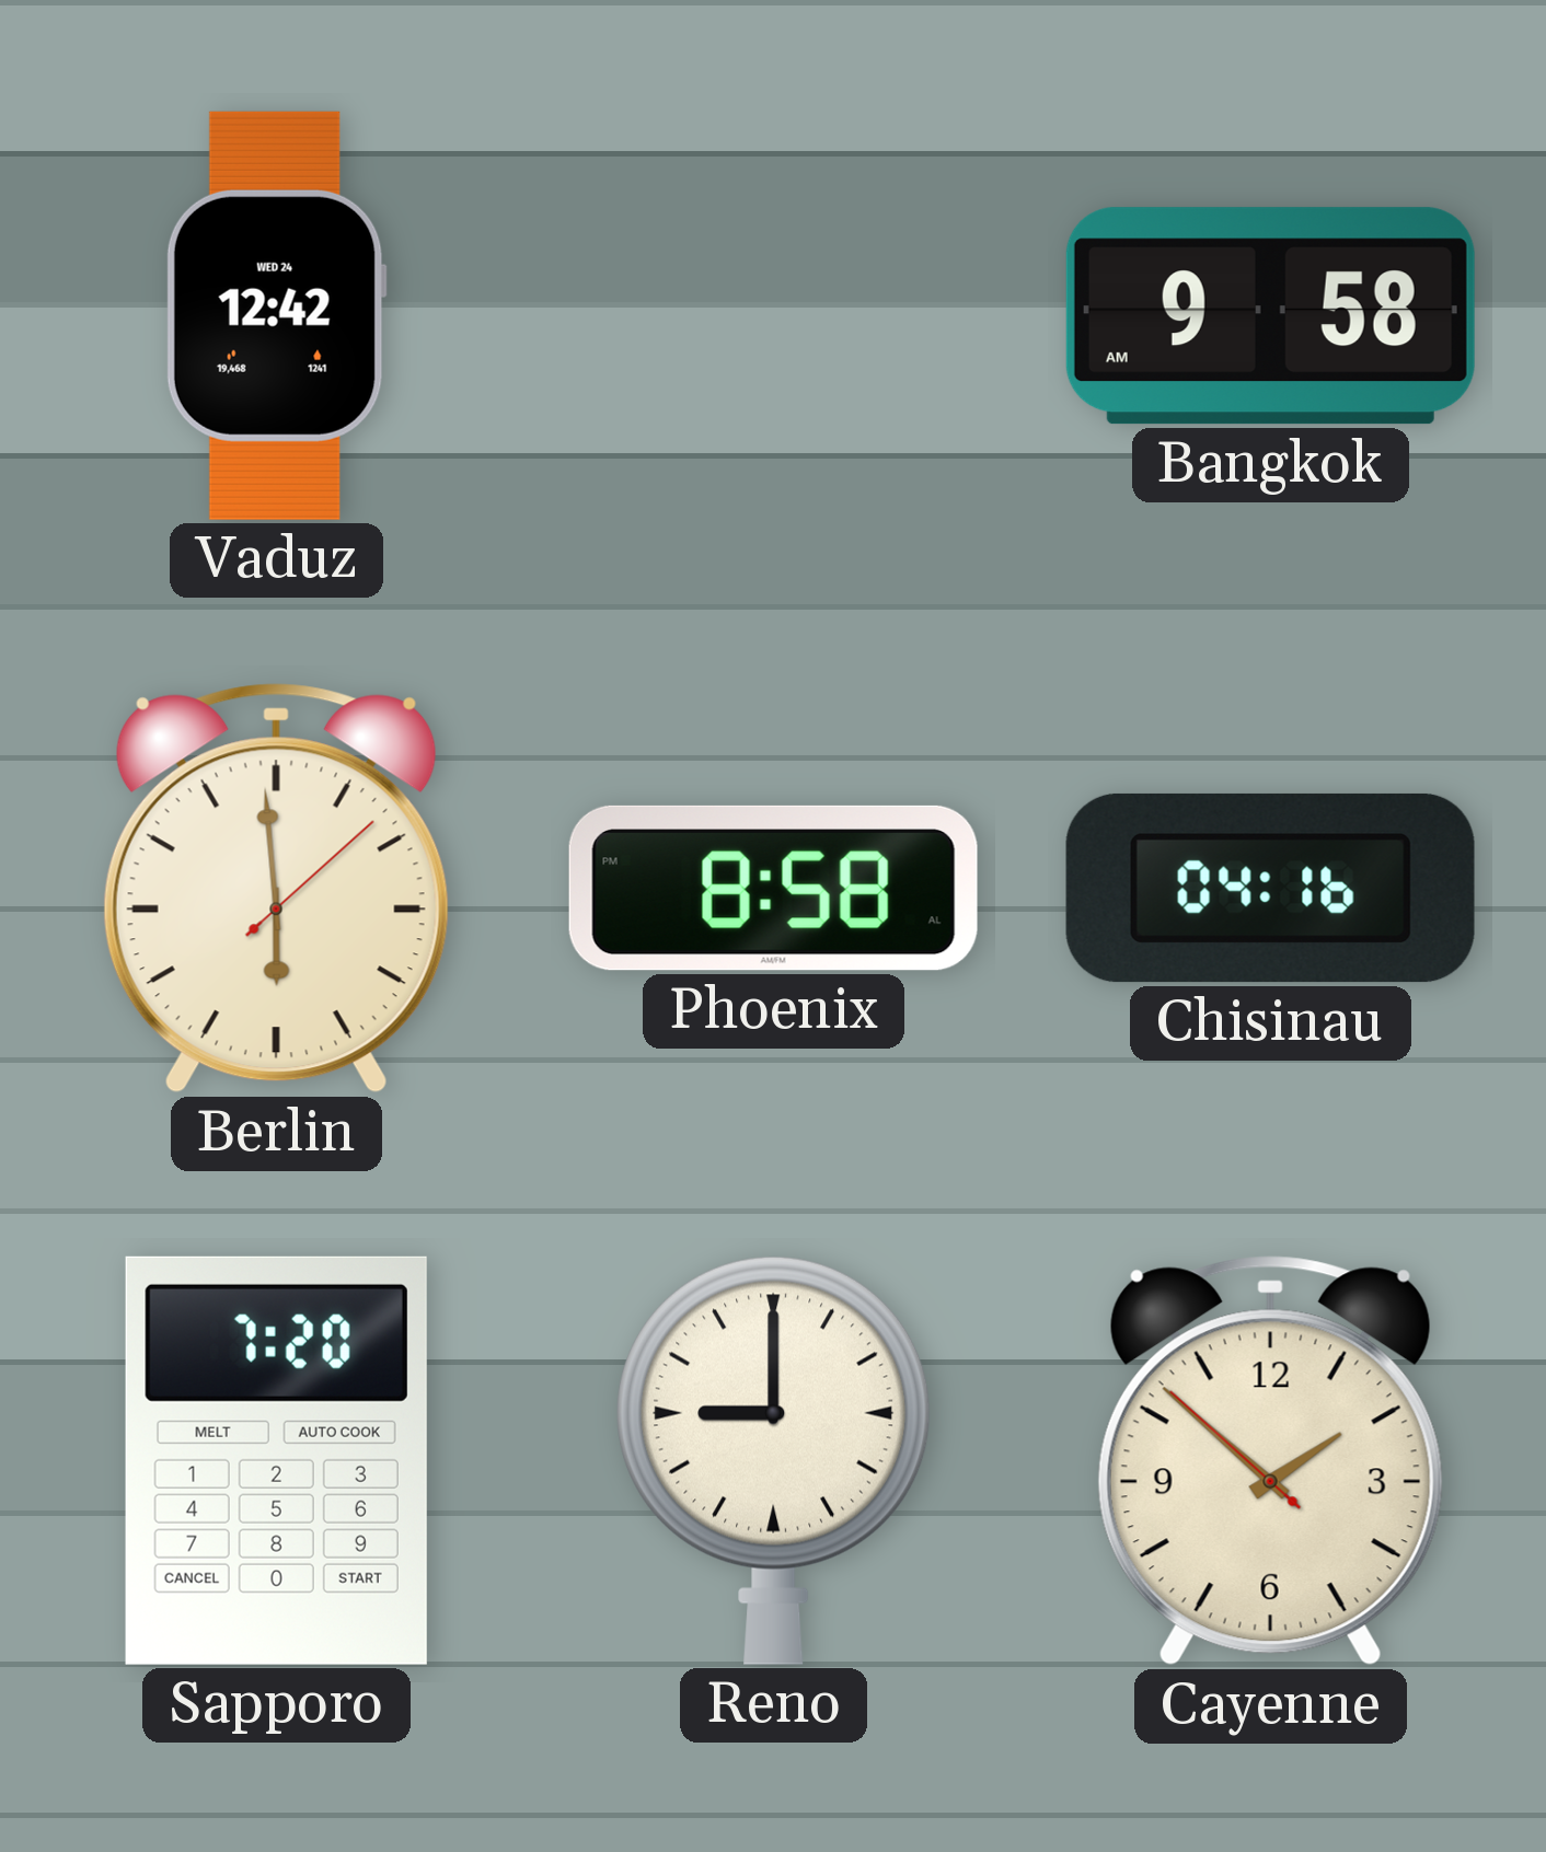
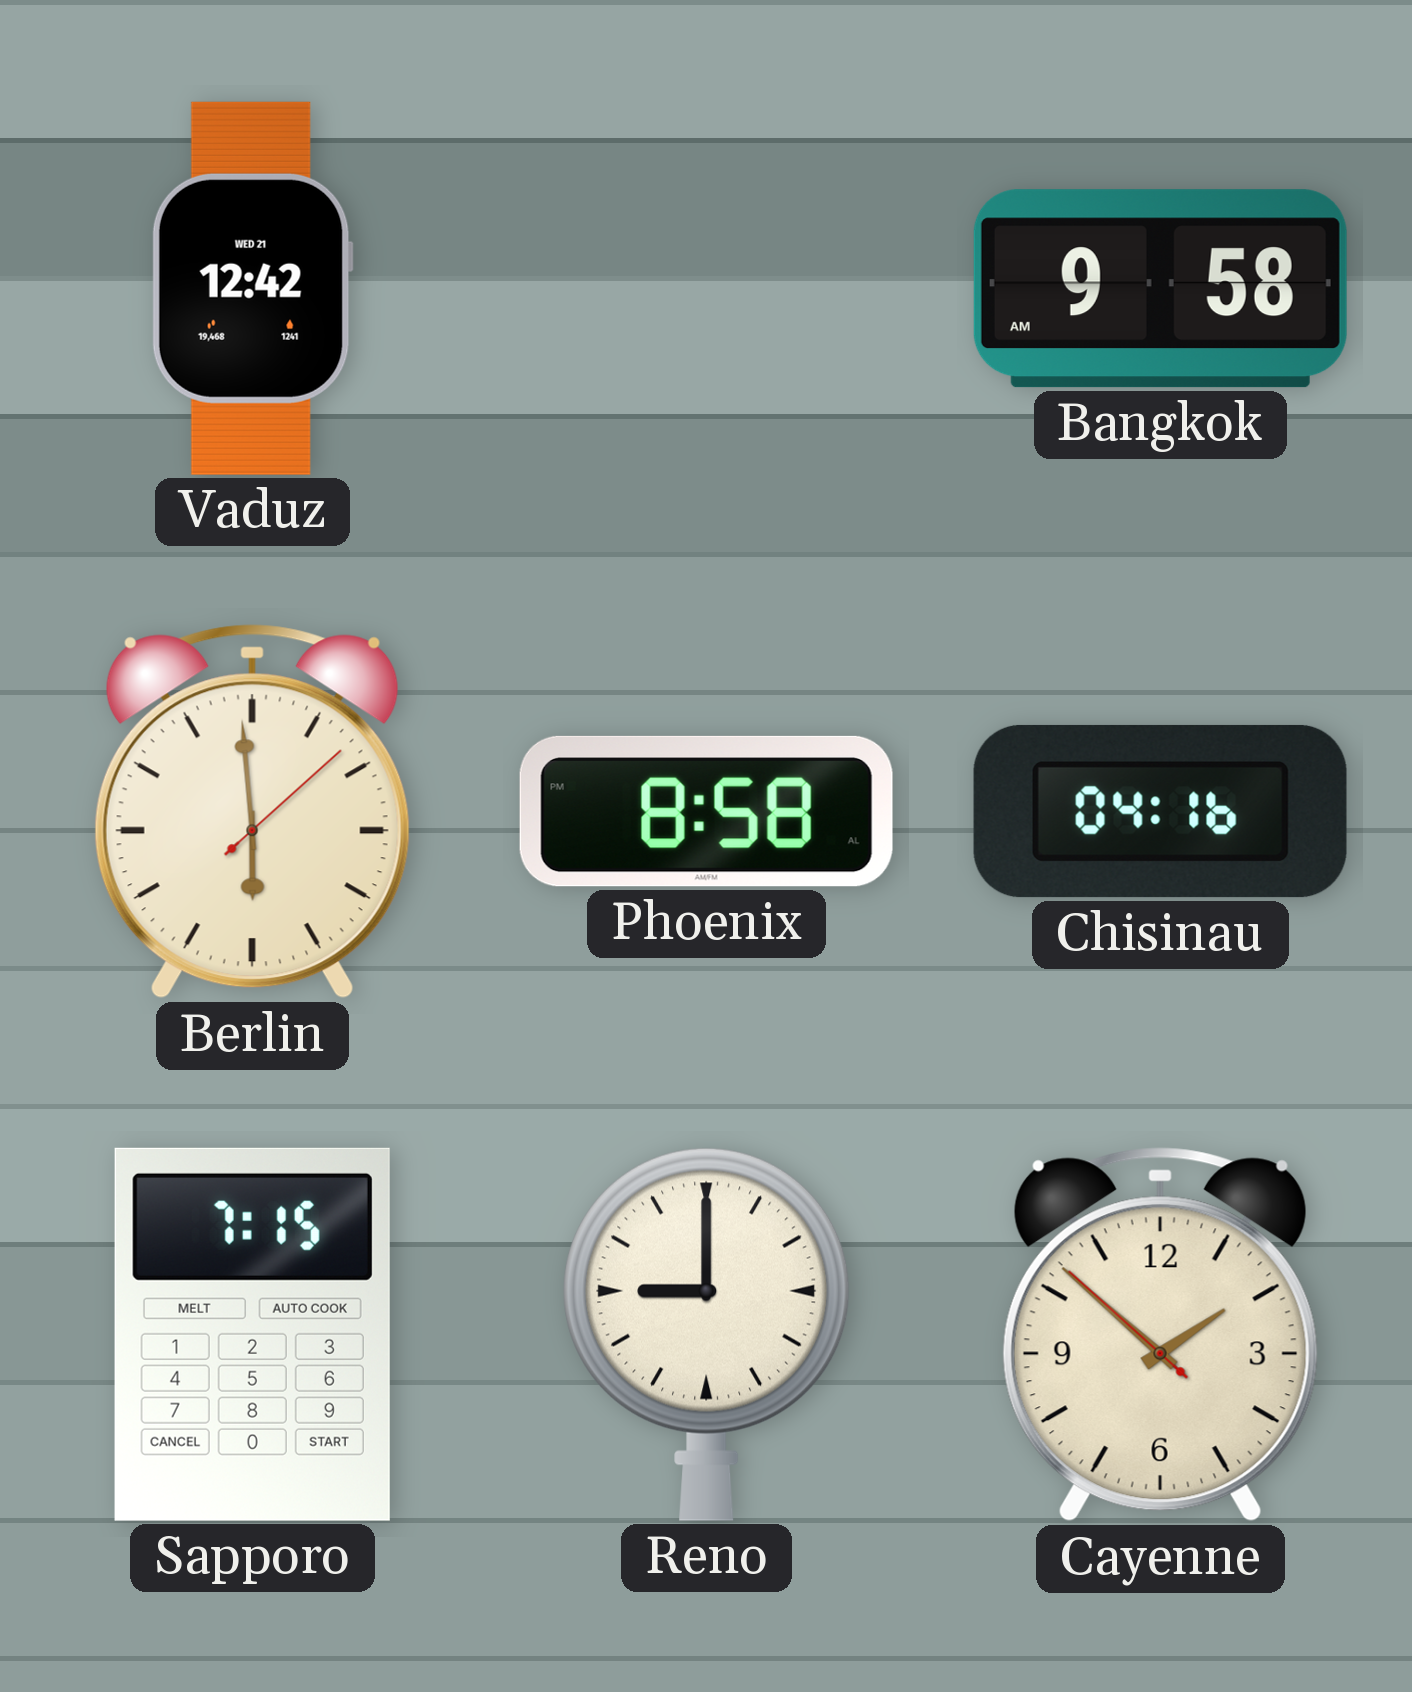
Vaduz date: WED 24 -> WED 21
Sapporo: 7:20 -> 7:15
